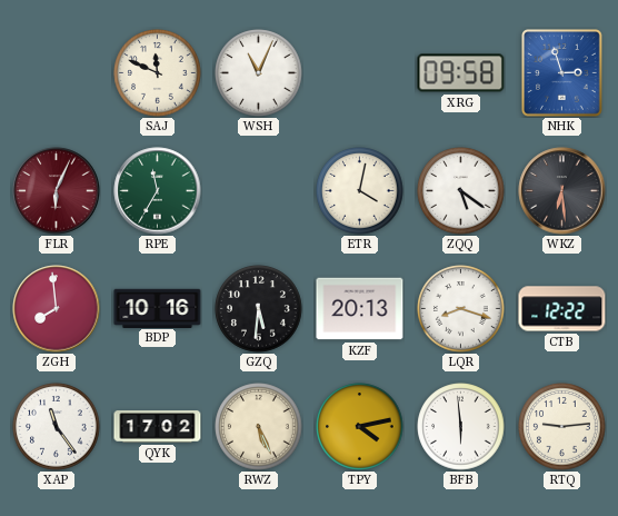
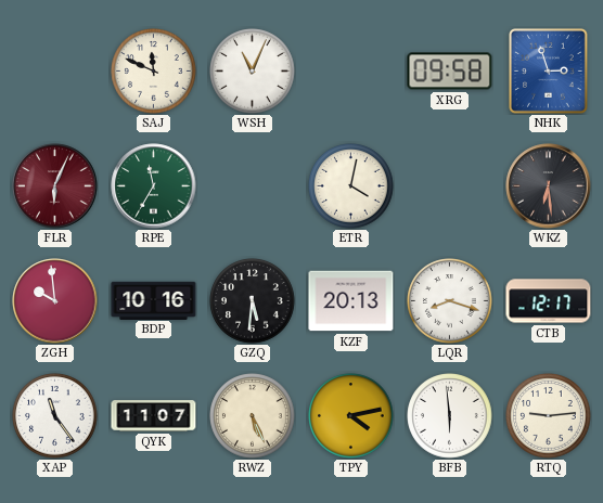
ZQQ: 5:21 -> none
ZGH: 7:59 -> 9:59
CTB: 12:22 -> 12:17
QYK: 17:02 -> 11:07
